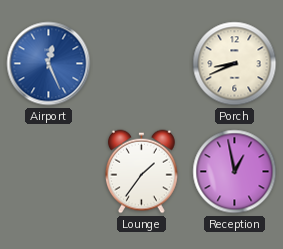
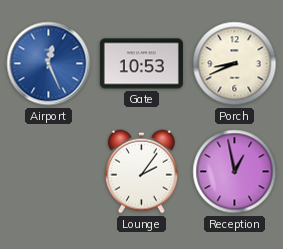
Gate: none -> 10:53
Lounge: 1:36 -> 2:06
